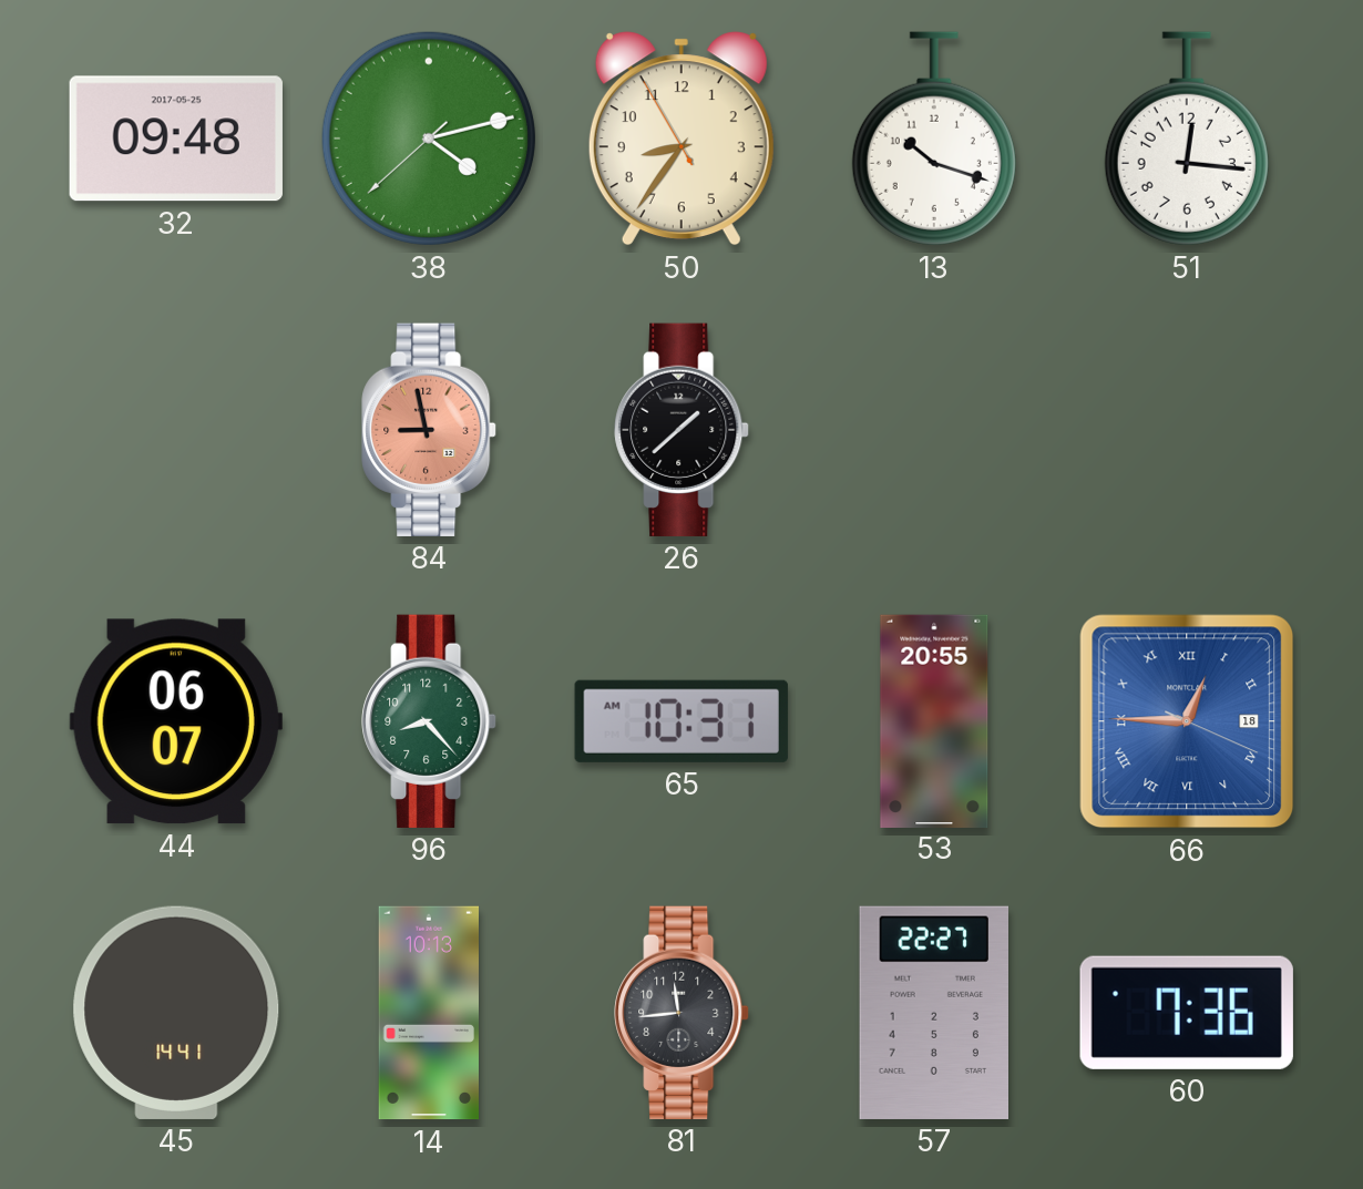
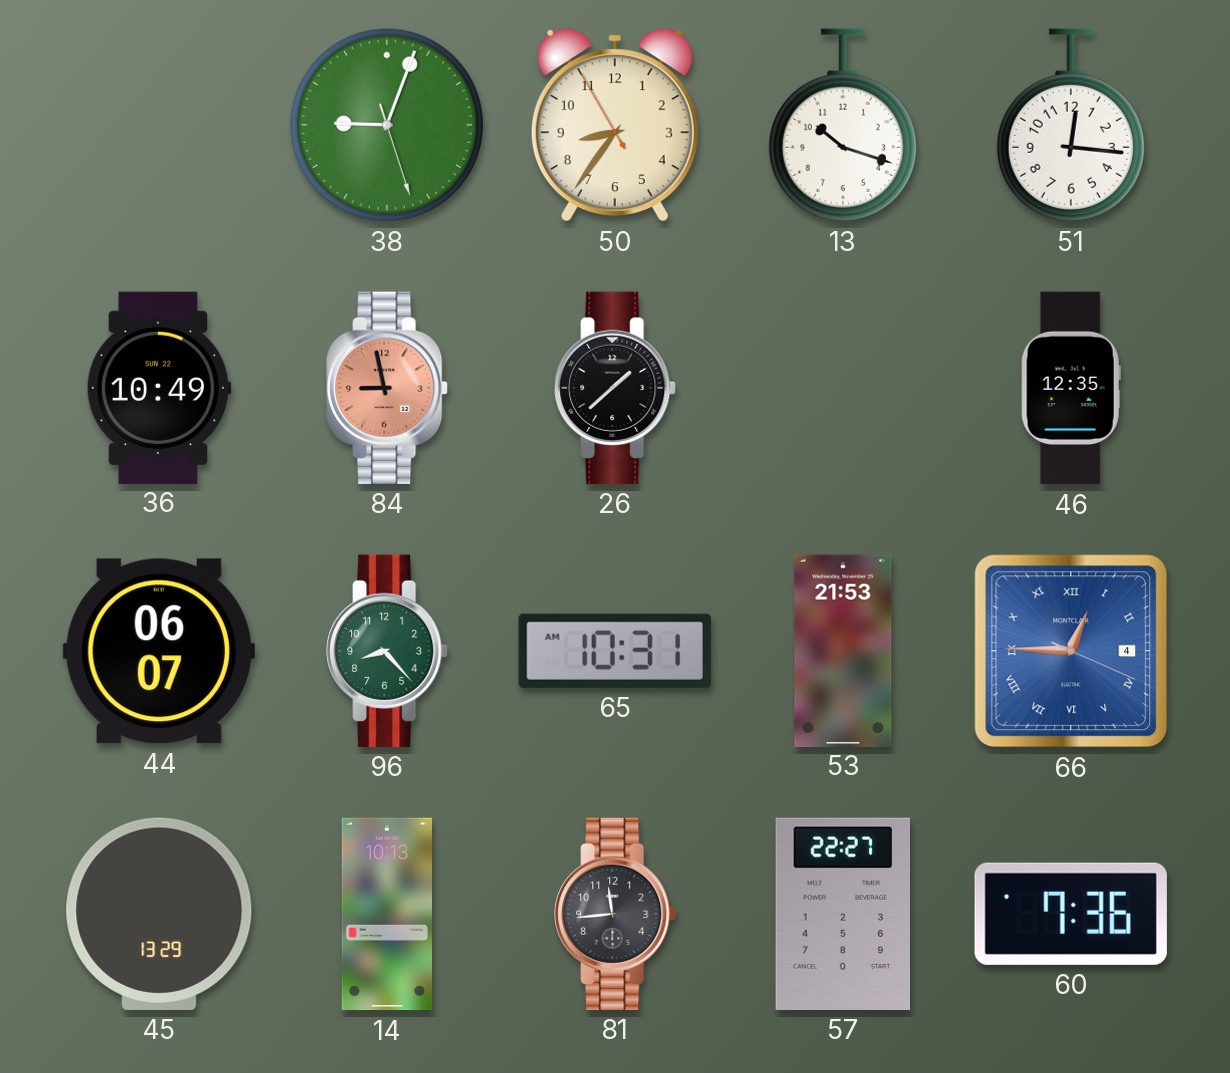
32: 09:48 -> none
38: 4:12 -> 9:03
36: none -> 10:49
46: none -> 12:35
53: 20:55 -> 21:53
66 date: 18 -> 4
45: 14:41 -> 13:29
